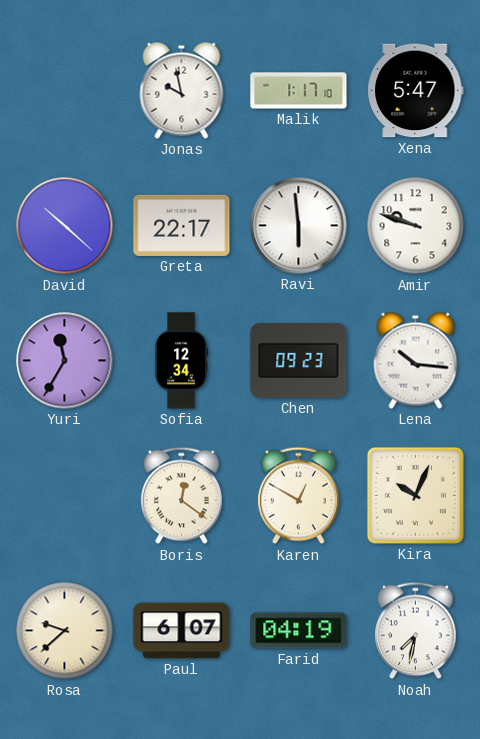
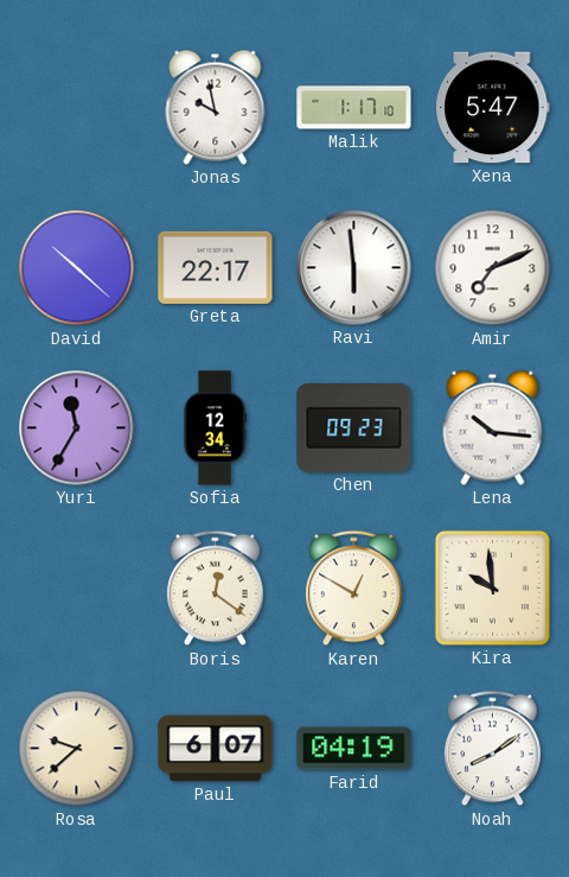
Amir: 9:48 -> 7:11
Kira: 10:04 -> 9:59
Noah: 7:32 -> 8:09
